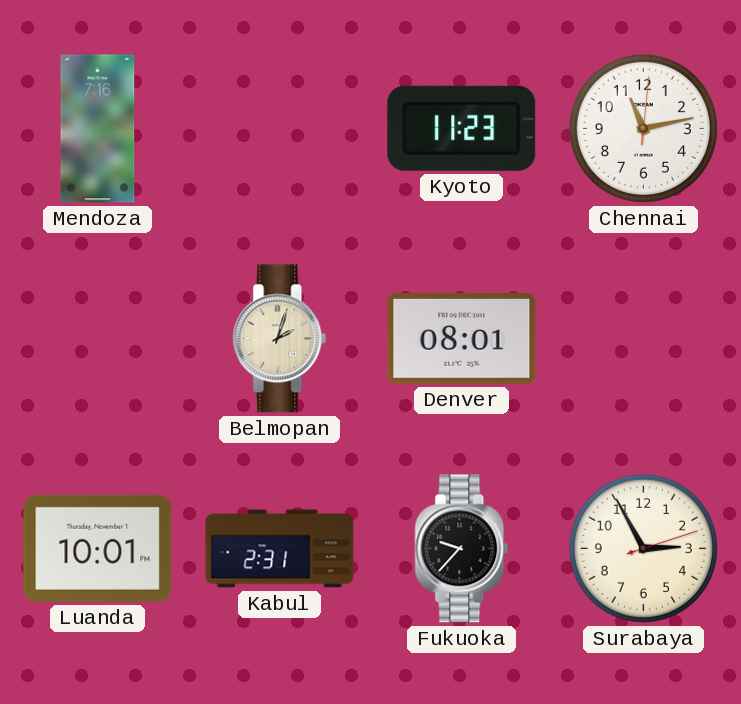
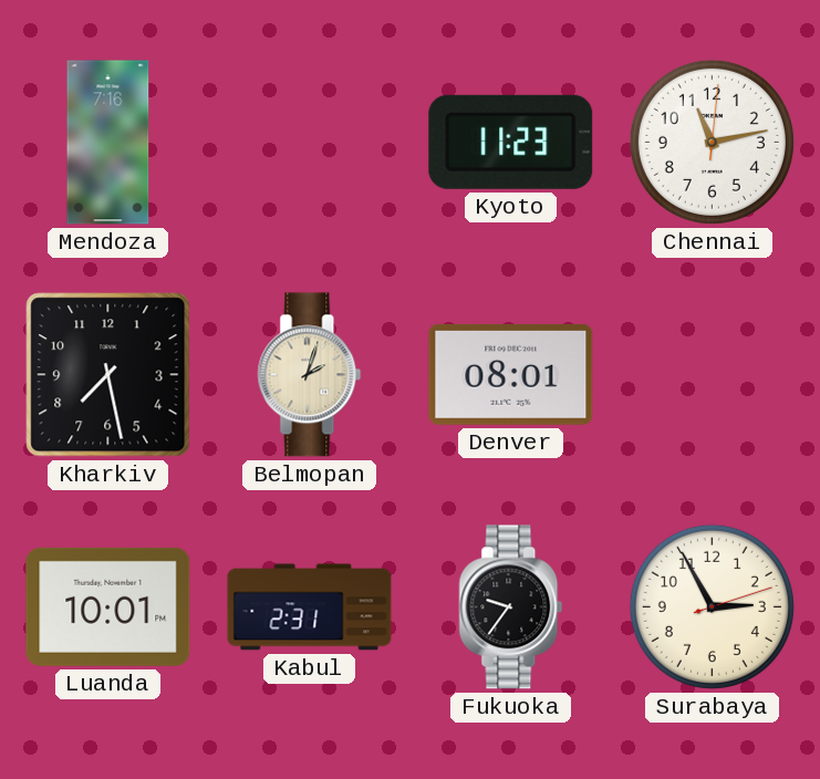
Kharkiv: none -> 7:28
Fukuoka: 9:37 -> 9:36
